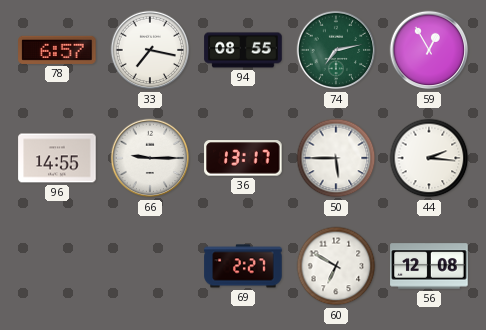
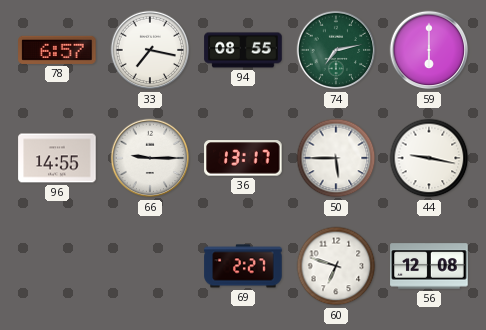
59: 12:55 -> 6:00
44: 2:16 -> 9:17
60: 6:50 -> 6:48
